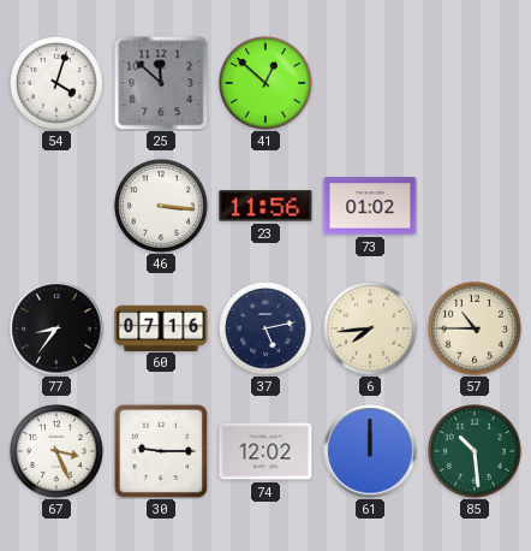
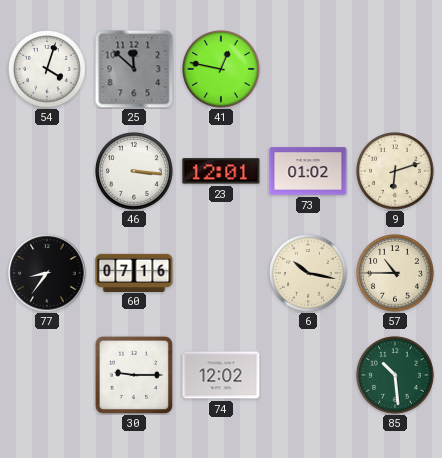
41: 12:52 -> 12:47
23: 11:56 -> 12:01
9: none -> 6:12
37: 5:13 -> none
6: 7:44 -> 10:17
67: 3:26 -> none
61: 12:00 -> none
